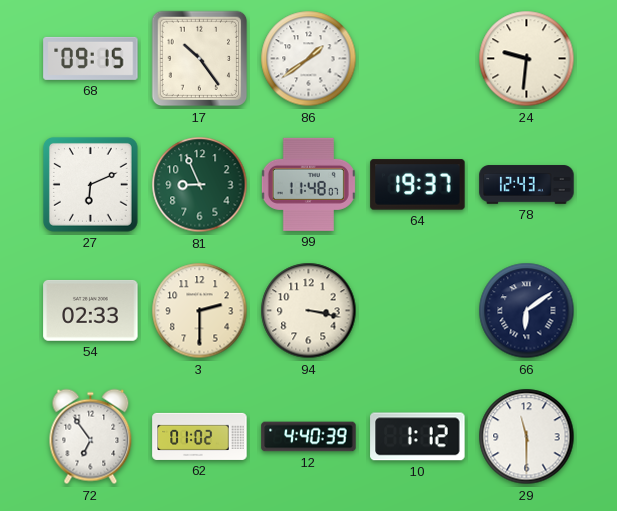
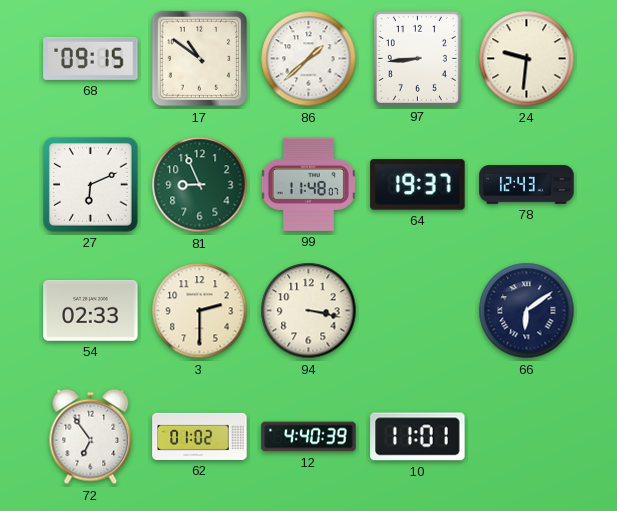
17: 10:24 -> 10:51
86: 1:39 -> 1:38
97: none -> 8:44
10: 1:12 -> 11:01
29: 11:30 -> none
